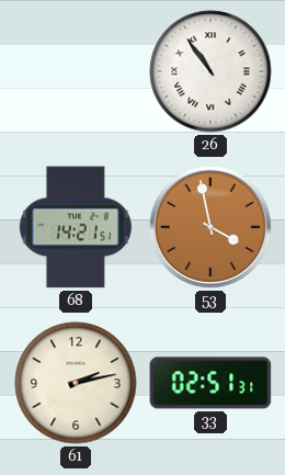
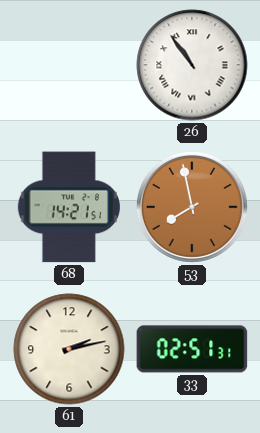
53: 3:58 -> 7:58
